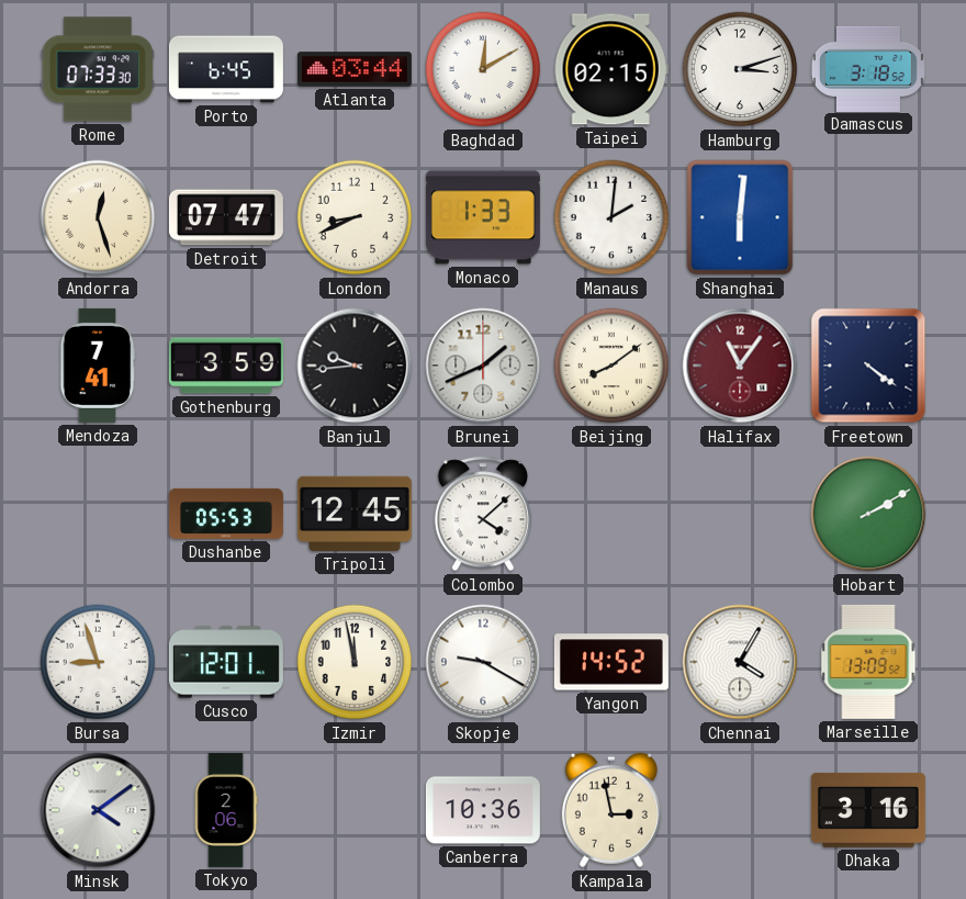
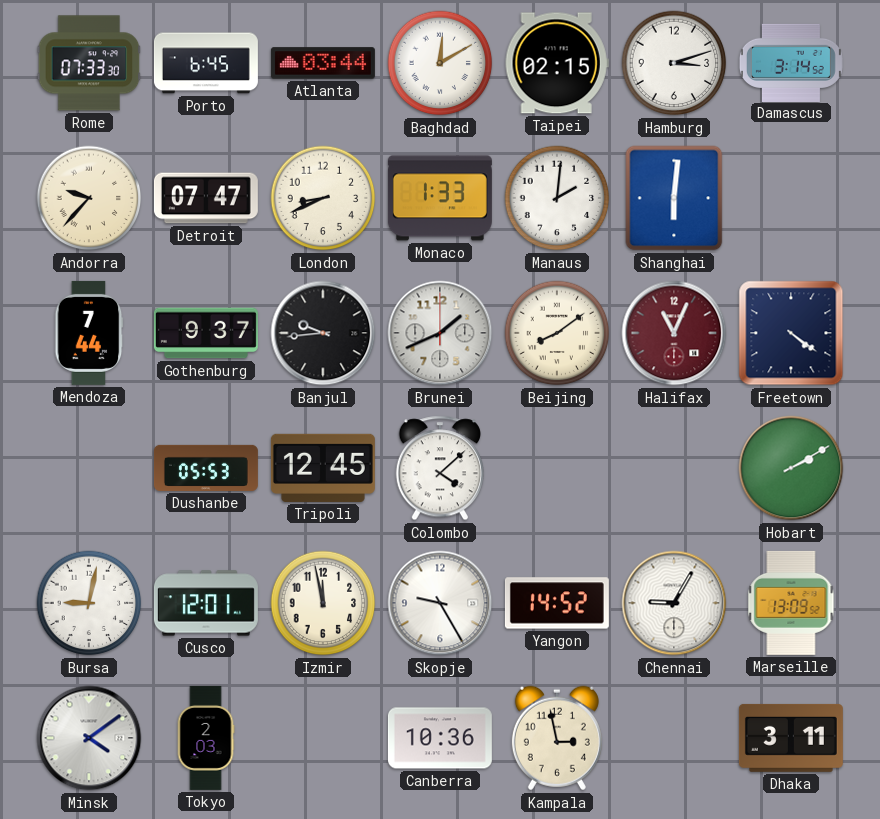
Damascus: 3:18 -> 3:14
Andorra: 12:27 -> 9:37
Mendoza: 7:41 -> 7:44
Gothenburg: 3:59 -> 9:37
Halifax: 11:06 -> 11:04
Bursa: 8:57 -> 9:02
Skopje: 9:20 -> 9:25
Chennai: 4:05 -> 9:05
Tokyo: 2:06 -> 2:03
Dhaka: 3:16 -> 3:11
